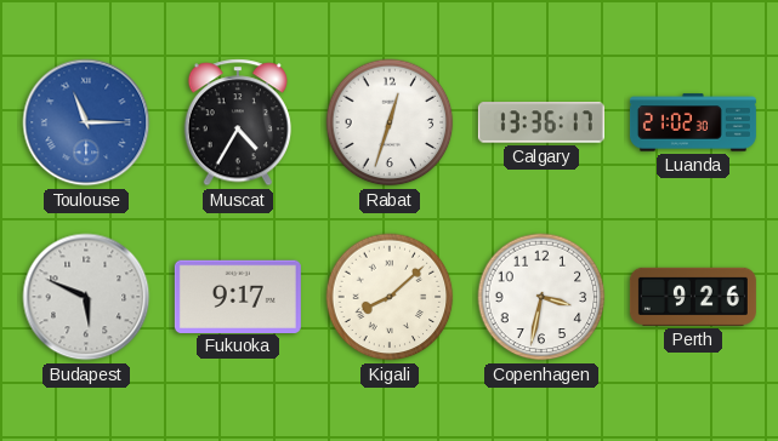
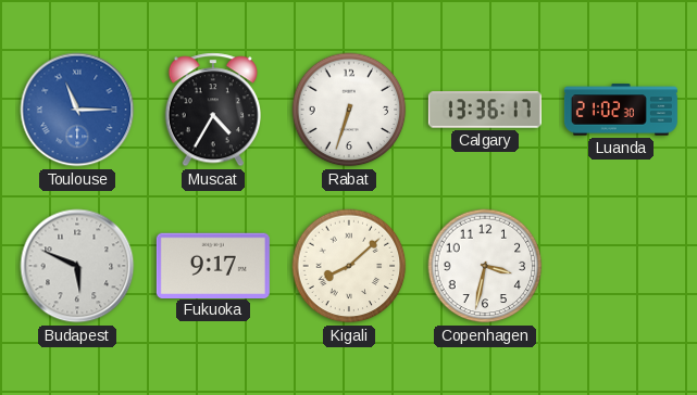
Rabat: 12:33 -> 6:33
Perth: 9:26 -> none
